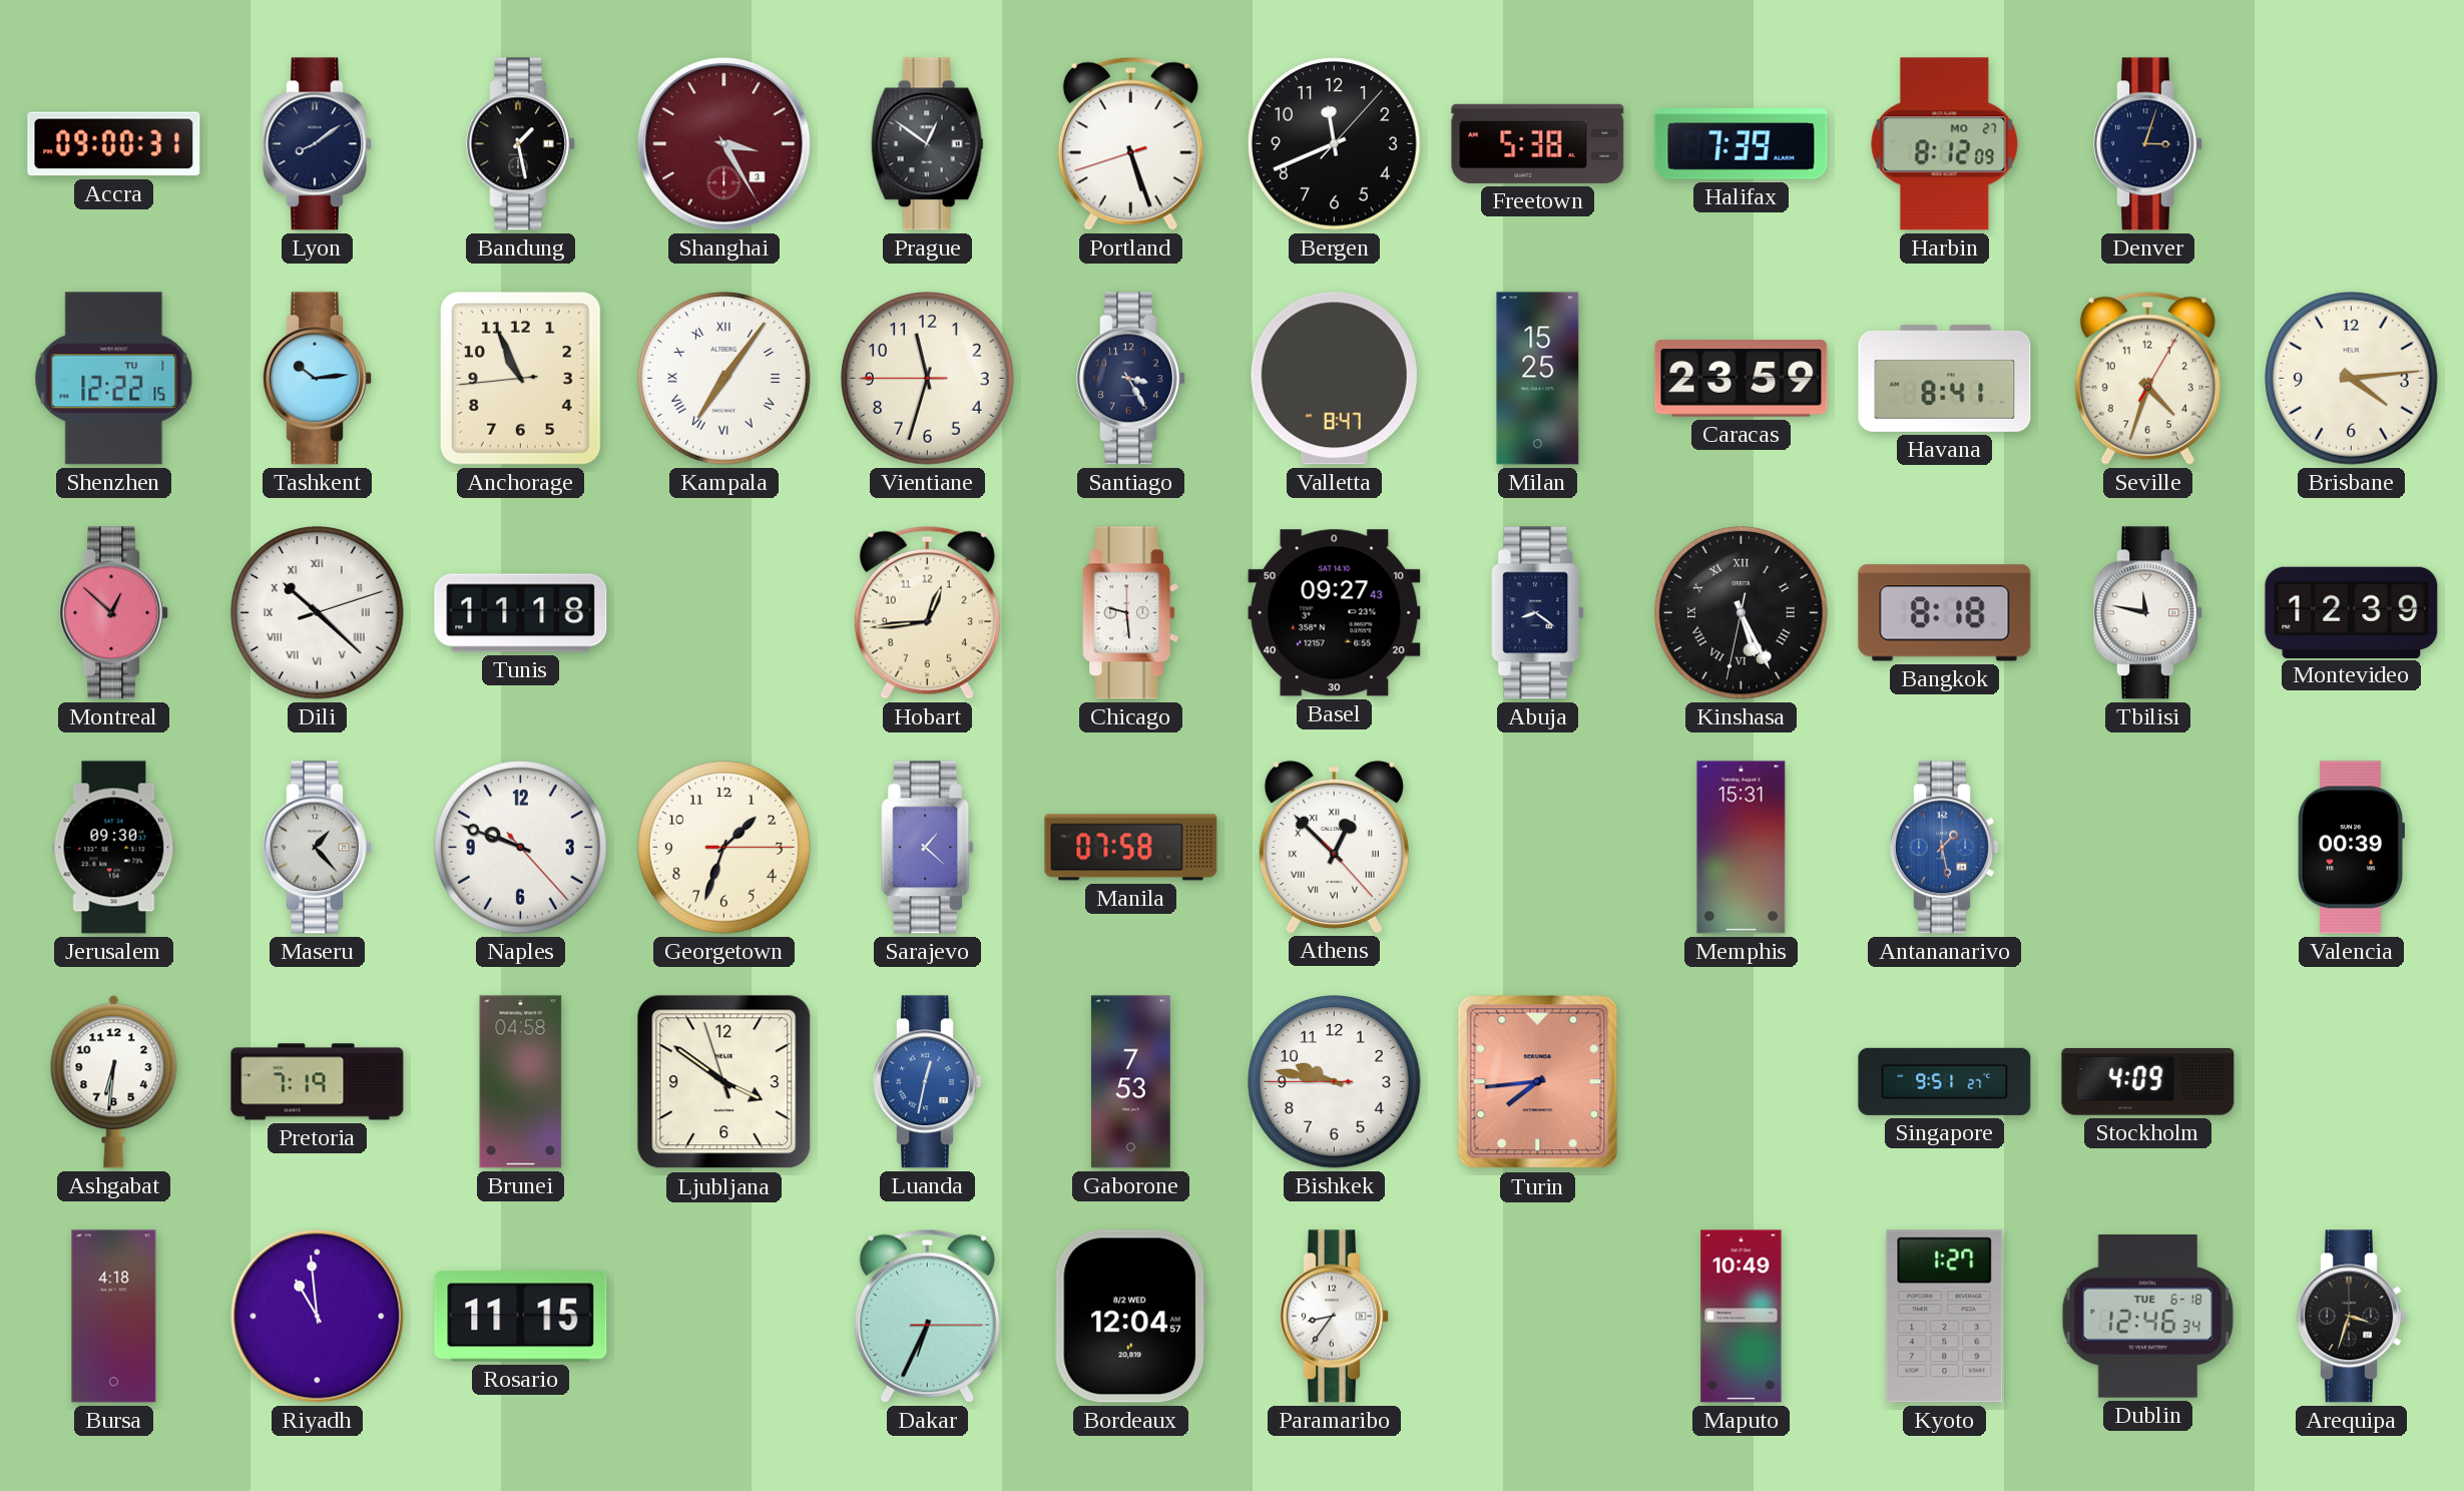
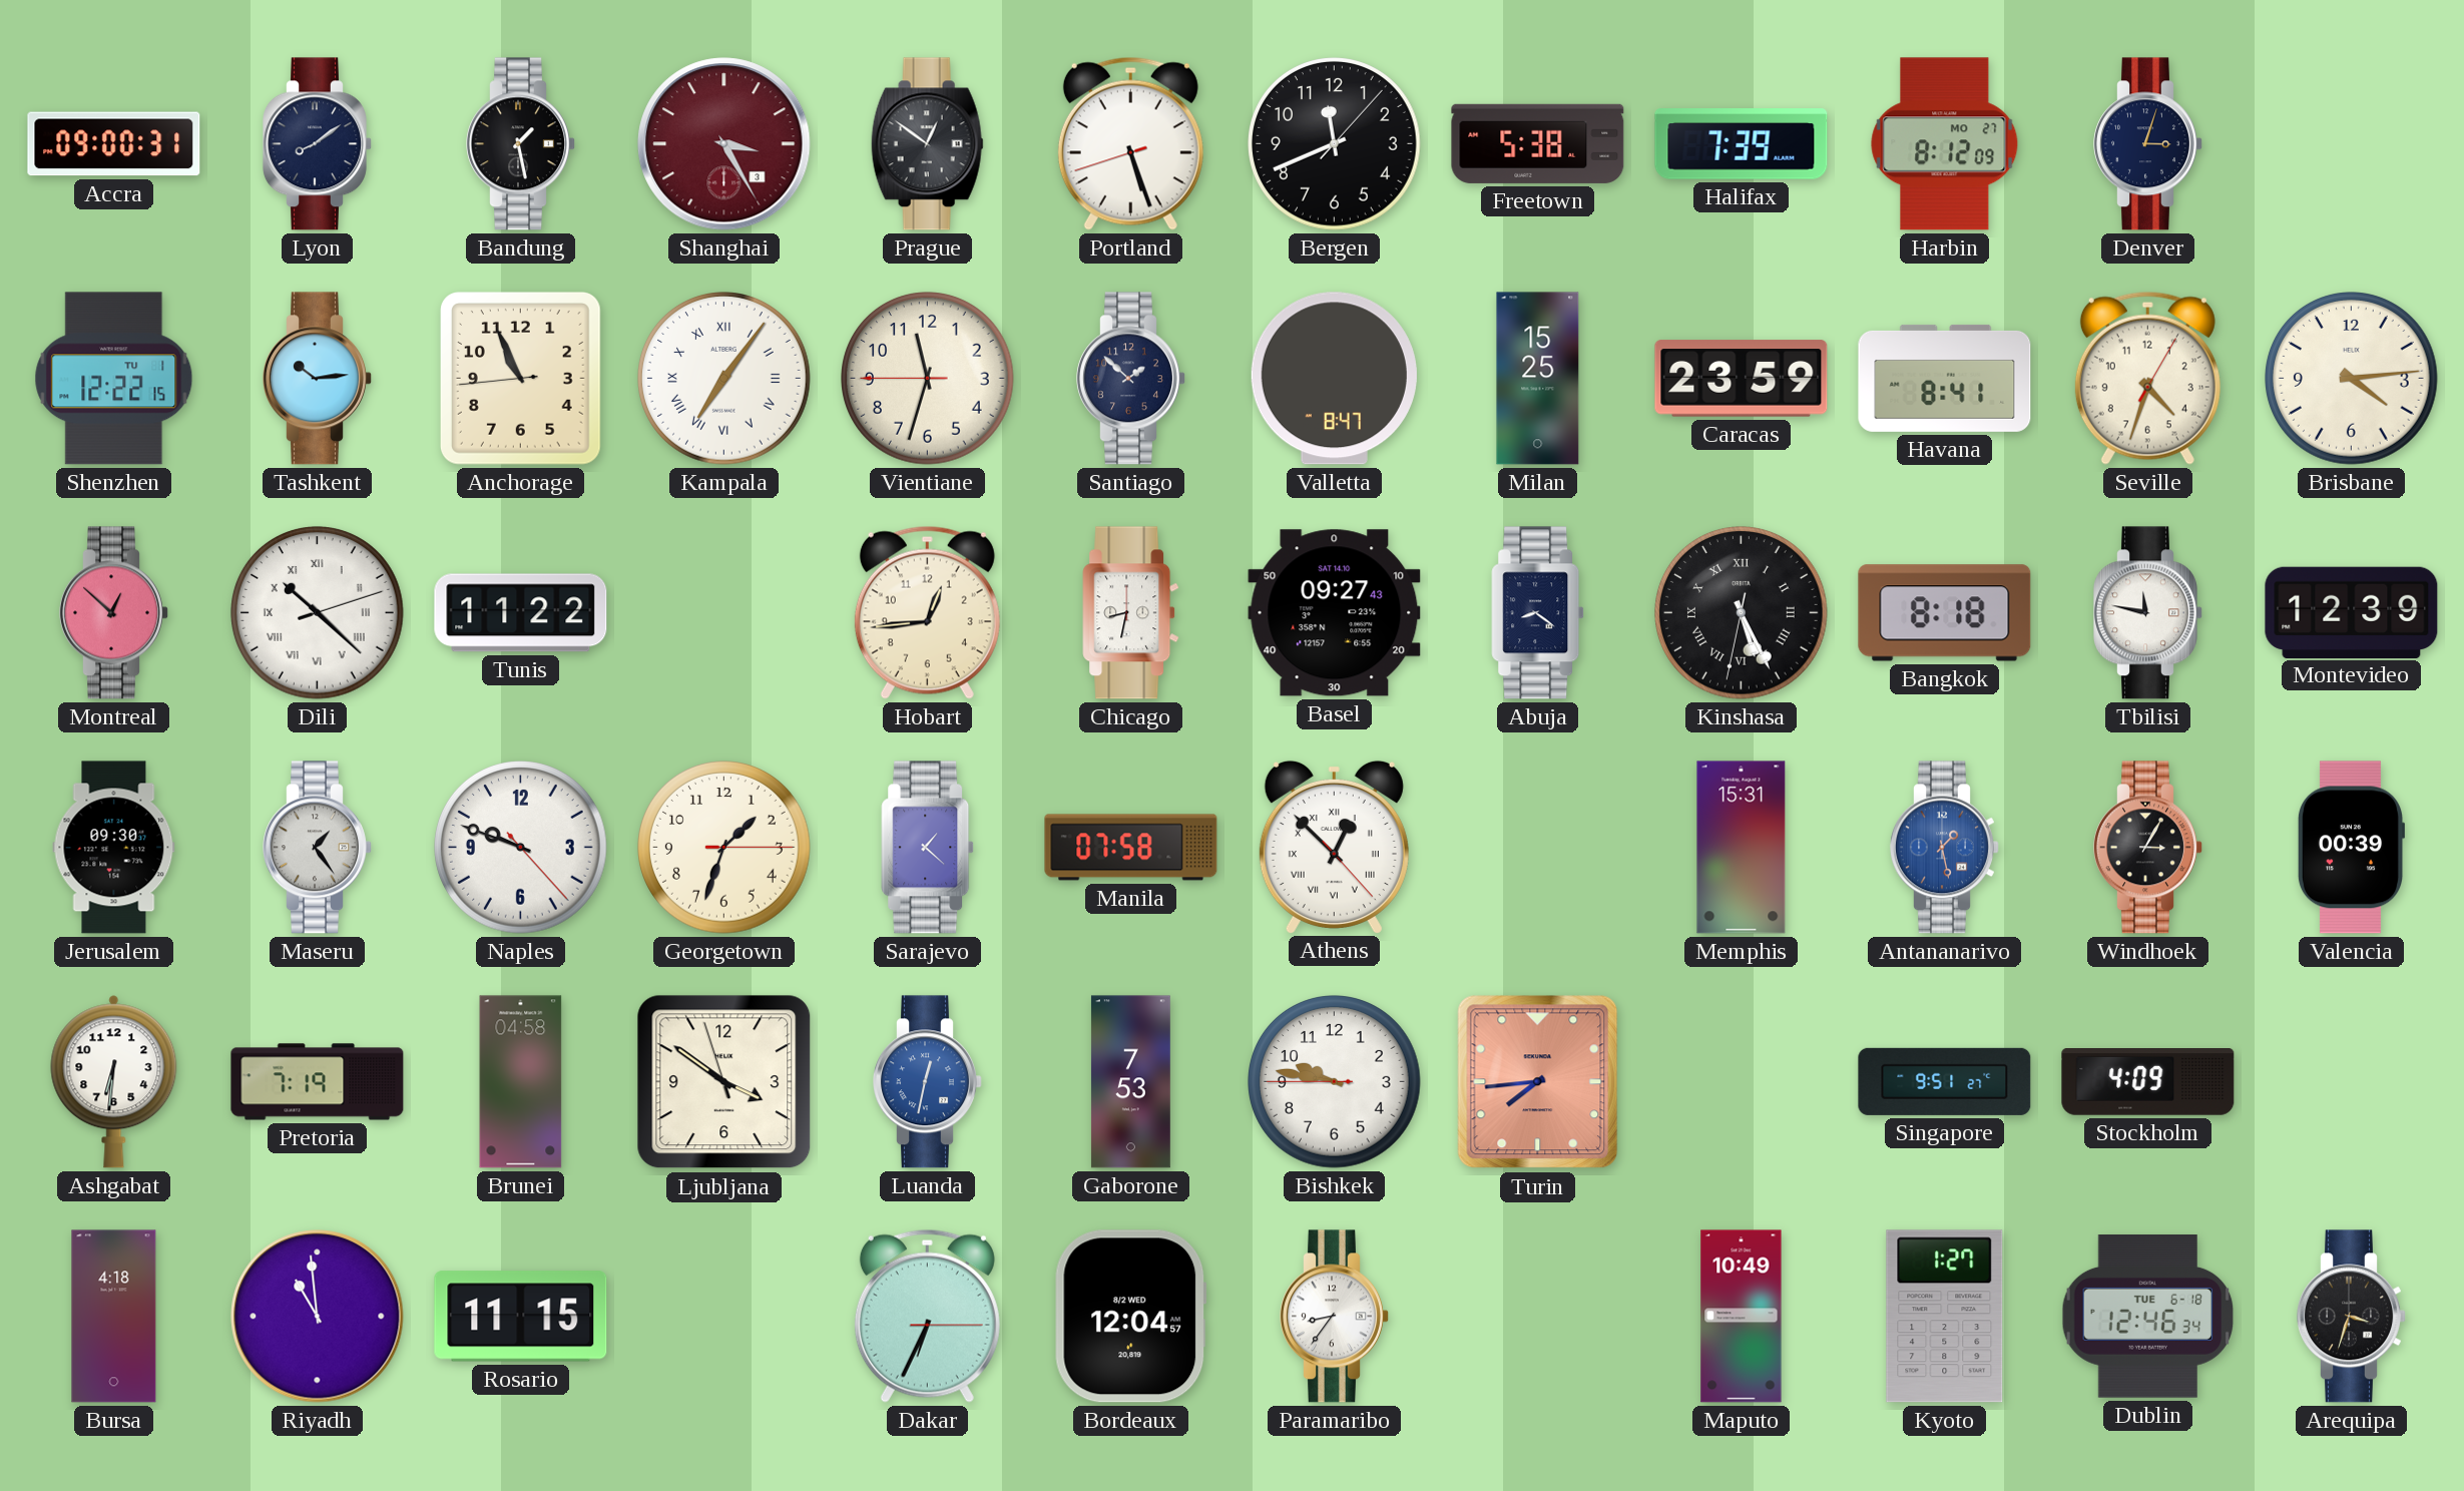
Santiago: 3:25 -> 1:52
Tunis: 11:18 -> 11:22
Chicago: 9:29 -> 8:32
Maseru: 1:23 -> 1:24
Windhoek: none -> 3:05
